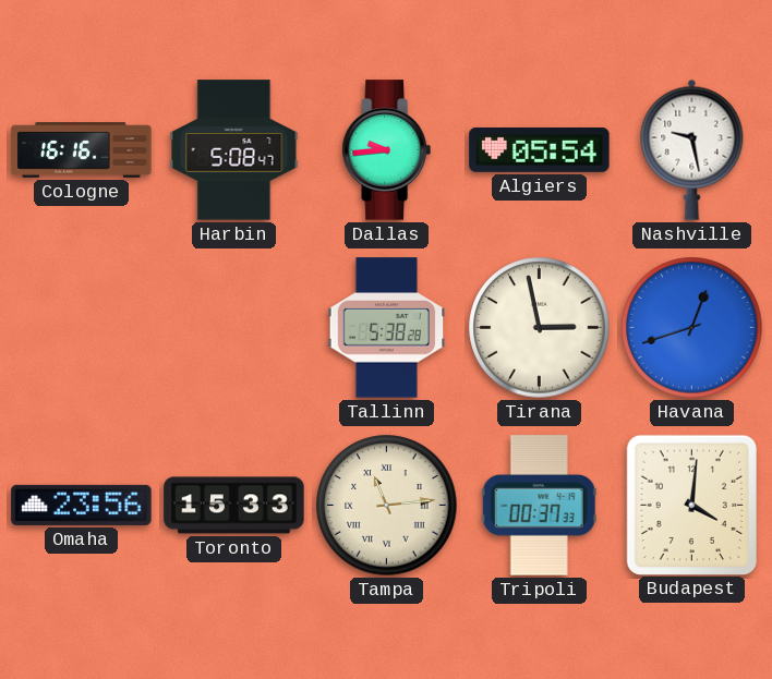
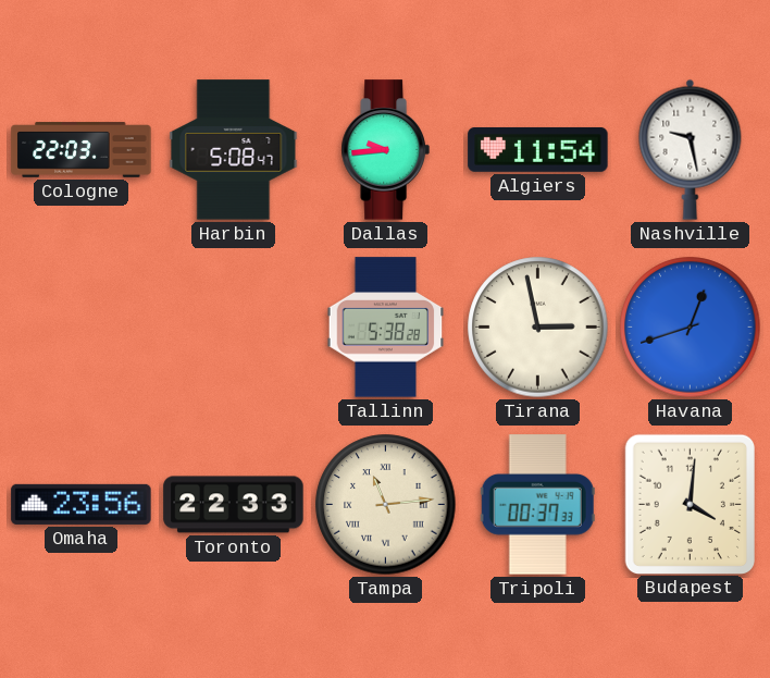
Cologne: 16:16 -> 22:03
Algiers: 05:54 -> 11:54
Toronto: 15:33 -> 22:33
